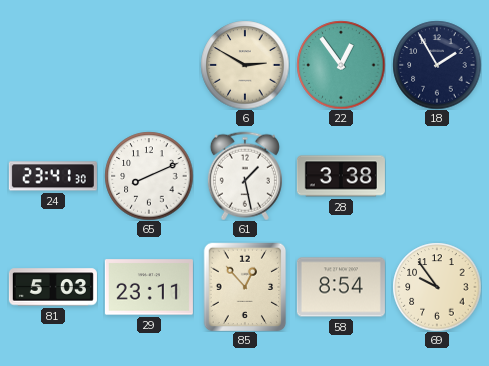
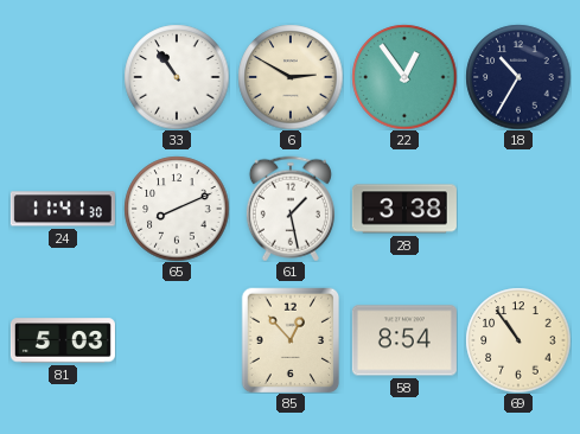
33: none -> 10:54
18: 1:55 -> 10:35
24: 23:41 -> 11:41
29: 23:11 -> none
69: 9:54 -> 10:54
